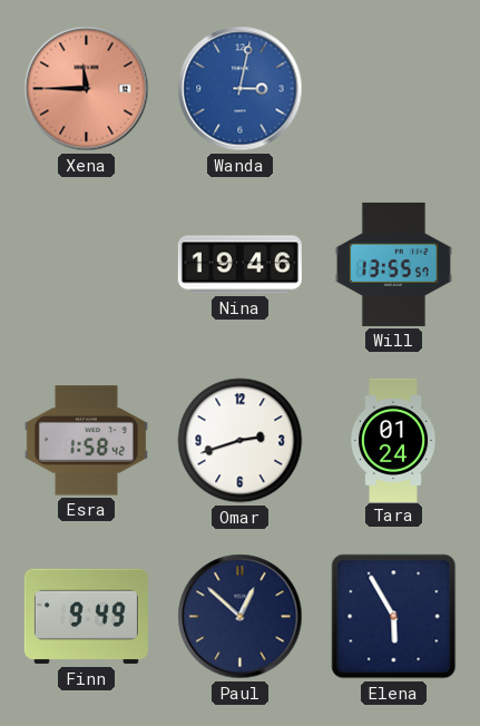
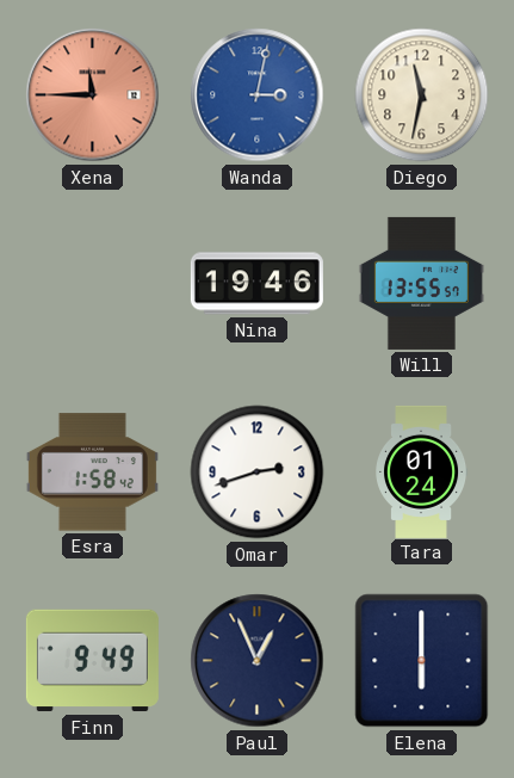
Diego: none -> 11:32
Paul: 12:52 -> 12:56
Elena: 5:55 -> 6:00
